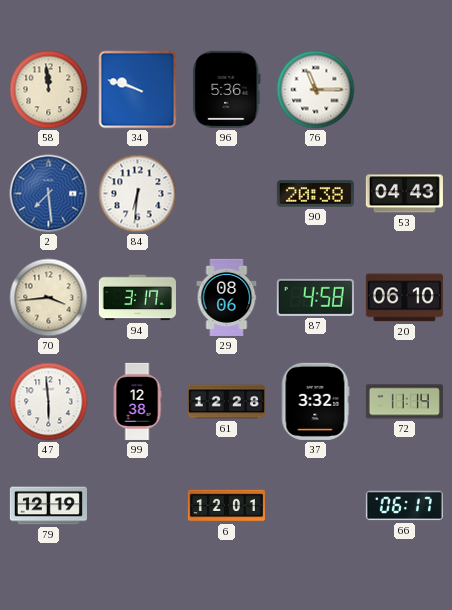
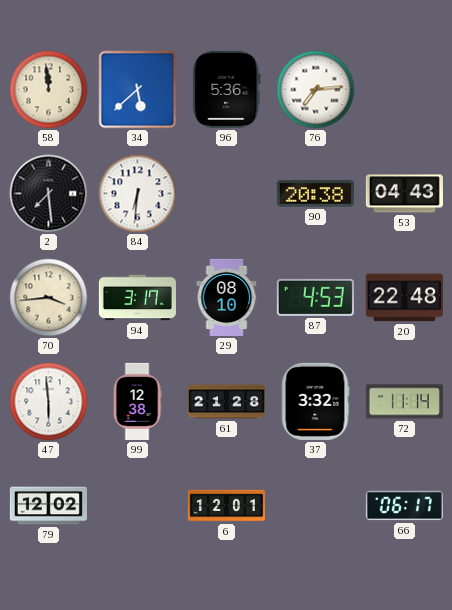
34: 9:48 -> 5:38
76: 11:15 -> 7:14
2 dial: blue -> black
29: 08:06 -> 08:10
87: 4:58 -> 4:53
20: 06:10 -> 22:48
61: 12:28 -> 21:28
79: 12:19 -> 12:02
